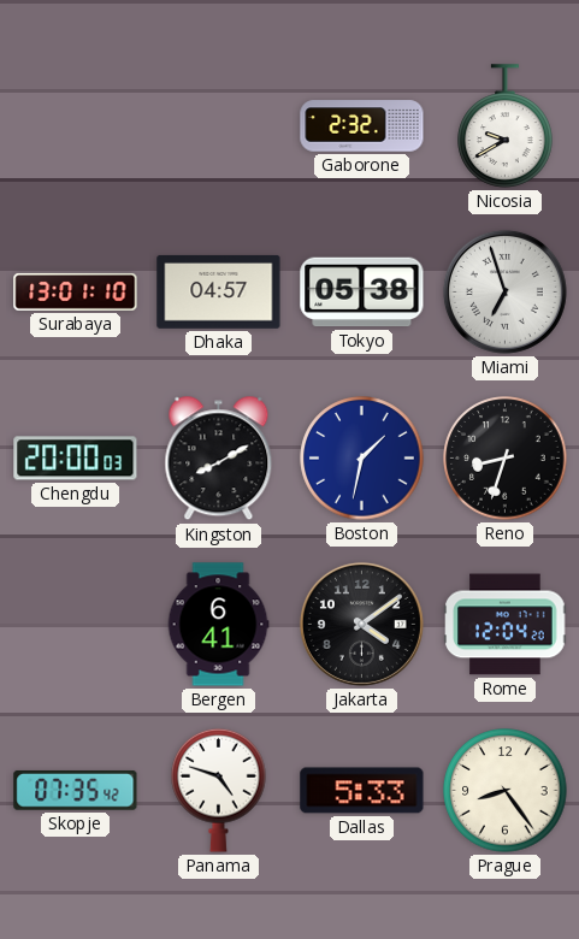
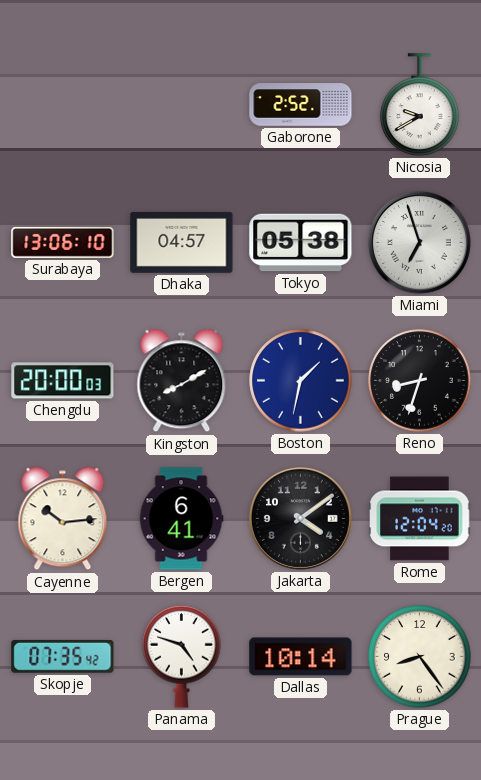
Gaborone: 2:32 -> 2:52
Surabaya: 13:01 -> 13:06
Cayenne: none -> 10:14
Dallas: 5:33 -> 10:14
